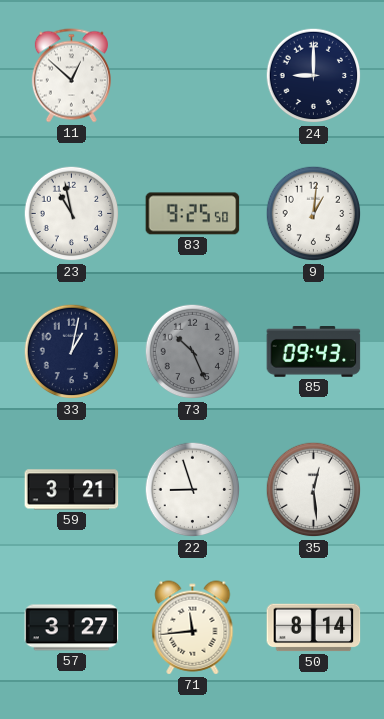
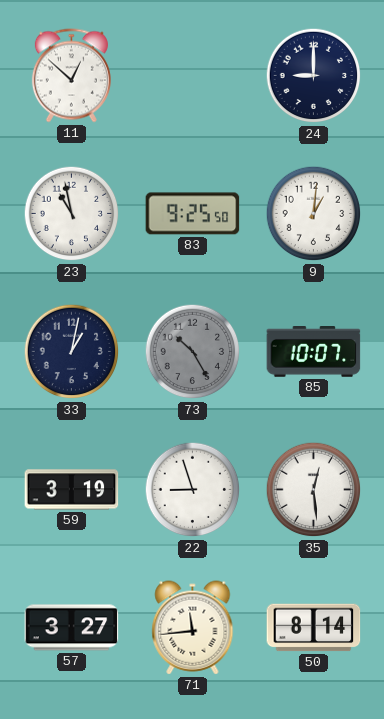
73: 10:26 -> 10:25
85: 09:43 -> 10:07
59: 3:21 -> 3:19
